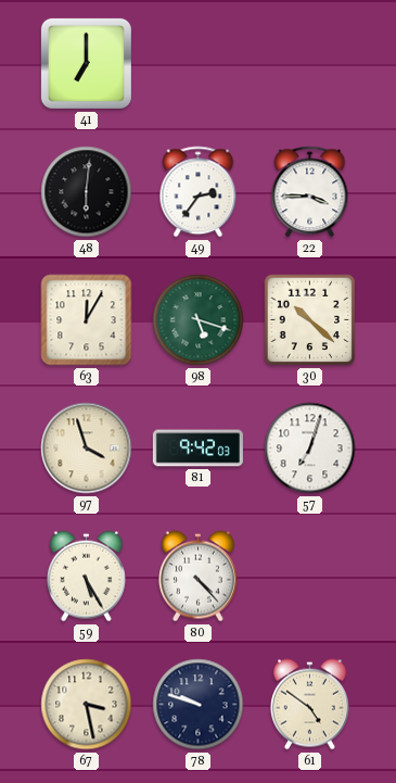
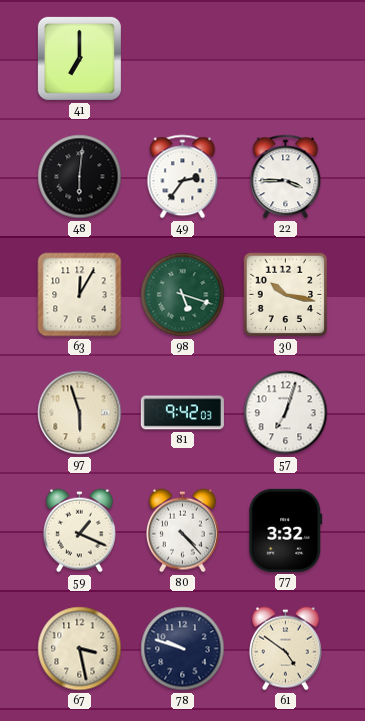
30: 10:22 -> 10:17
97: 3:57 -> 5:57
59: 5:25 -> 1:19
77: none -> 3:32
